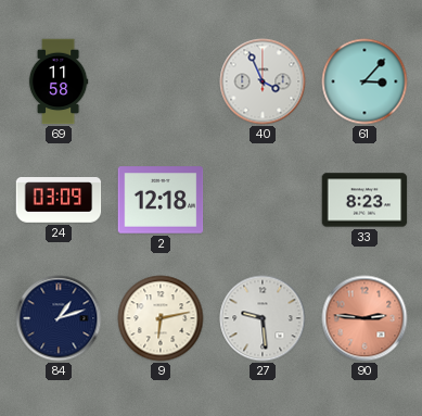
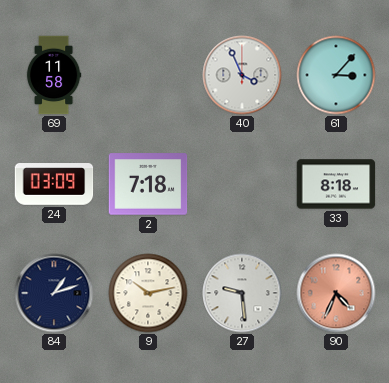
2: 12:18 -> 7:18
33: 8:23 -> 8:18
9: 6:13 -> 10:13
90: 2:46 -> 4:34
